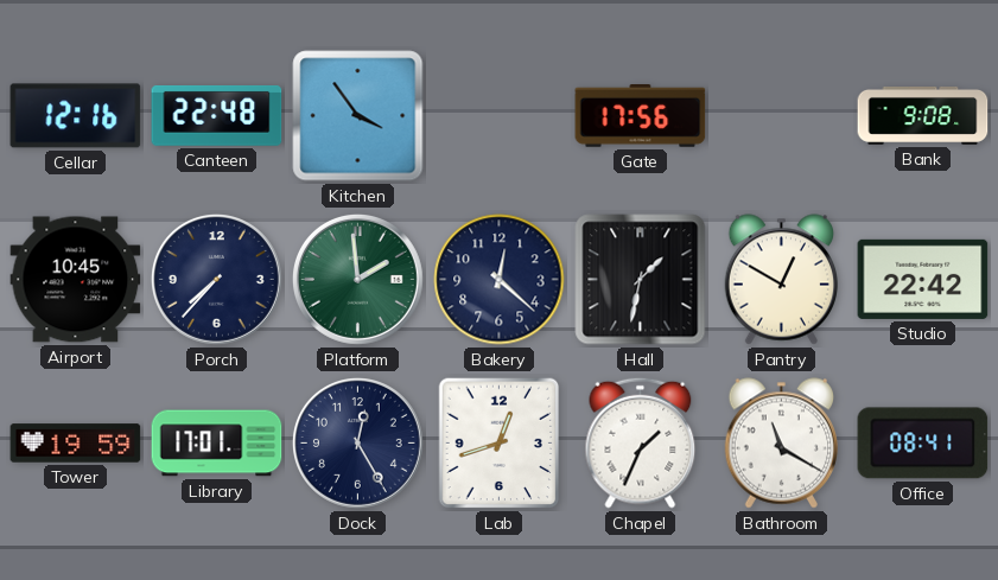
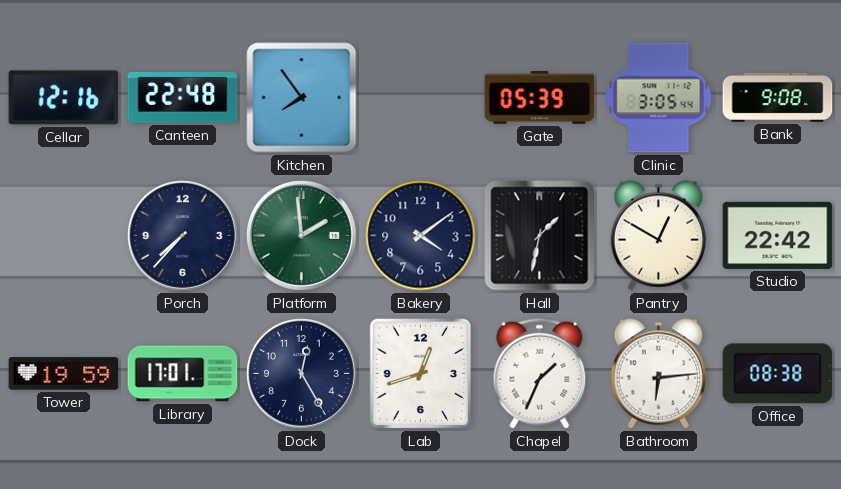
Kitchen: 3:54 -> 7:54
Gate: 17:56 -> 05:39
Clinic: none -> 3:05
Airport: 10:45 -> none
Bakery: 12:22 -> 4:09
Bathroom: 11:20 -> 6:14
Office: 08:41 -> 08:38
